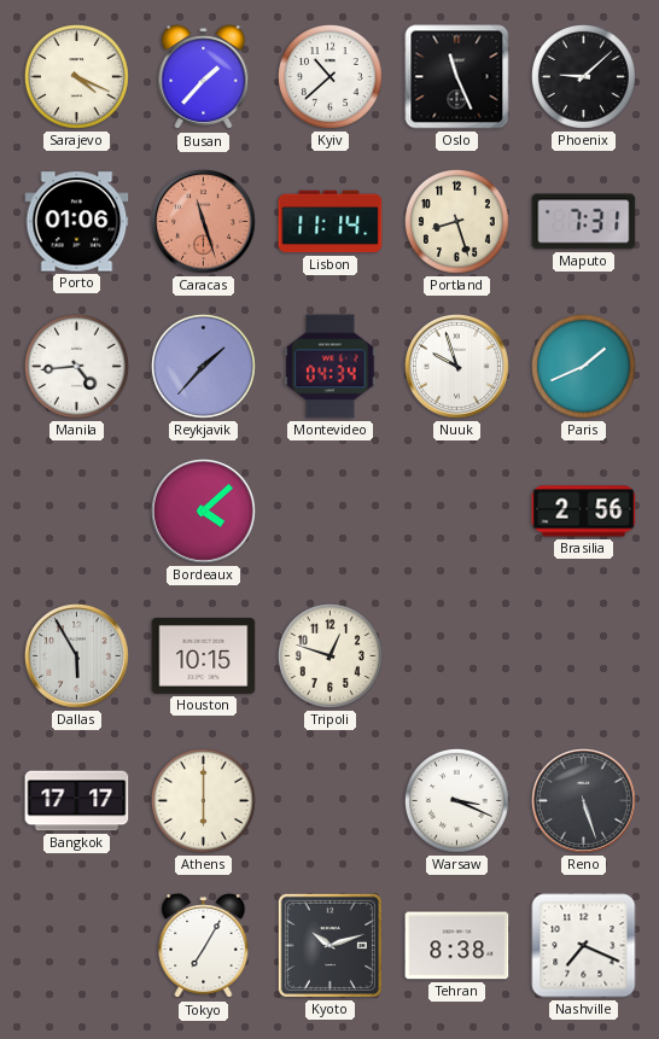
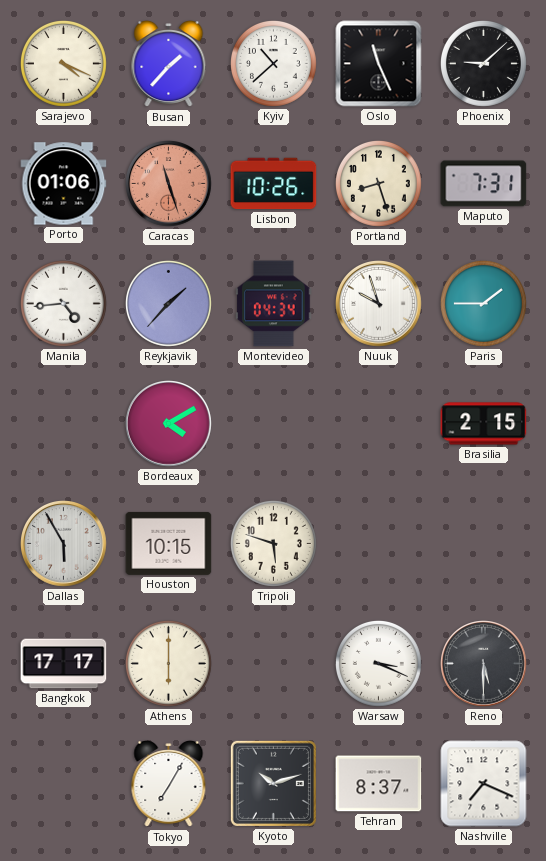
Lisbon: 11:14 -> 10:26
Paris: 1:41 -> 1:45
Bordeaux: 4:08 -> 4:10
Brasilia: 2:56 -> 2:15
Tripoli: 12:48 -> 5:48
Reno: 5:27 -> 5:30
Tehran: 8:38 -> 8:37
